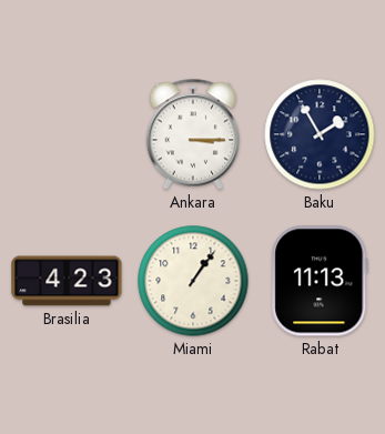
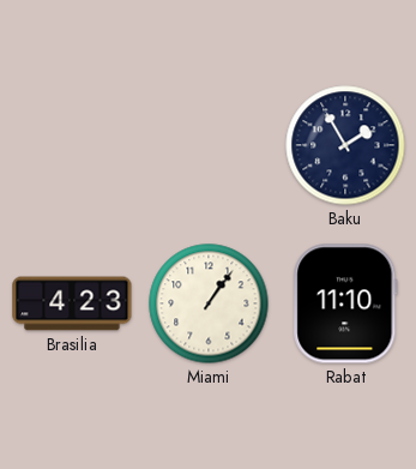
Ankara: 3:15 -> none
Rabat: 11:13 -> 11:10
